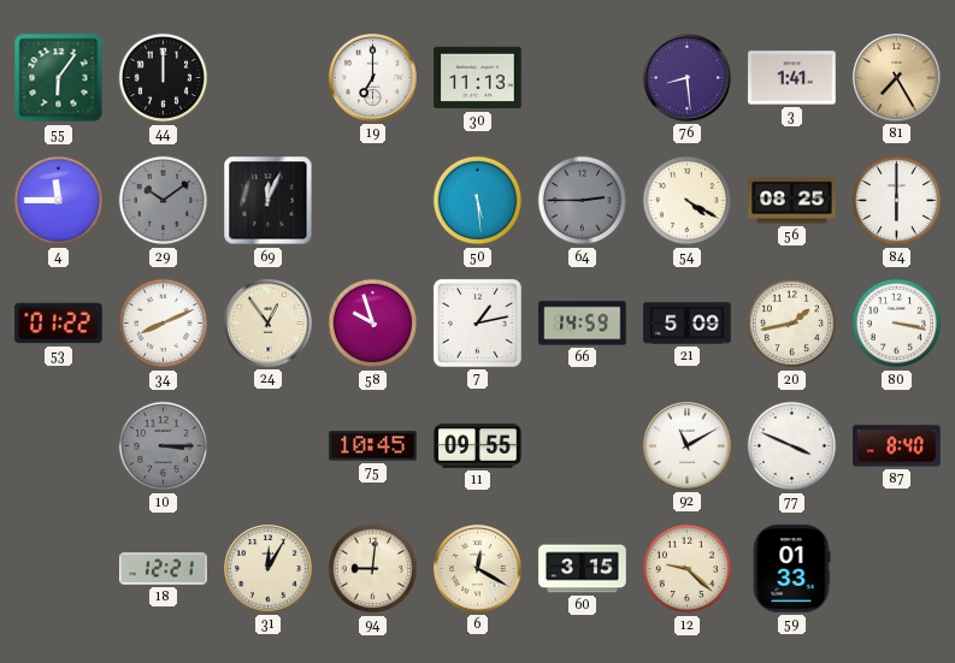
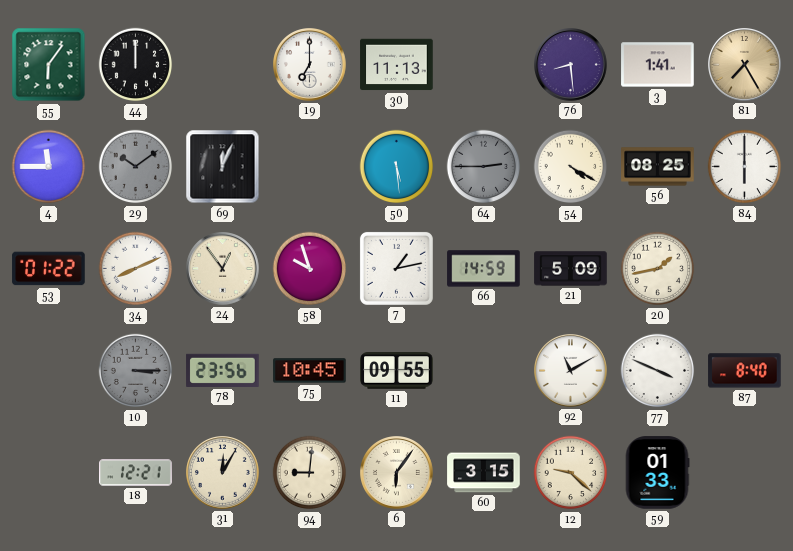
80: 3:17 -> none
78: none -> 23:56
6: 12:20 -> 6:06
